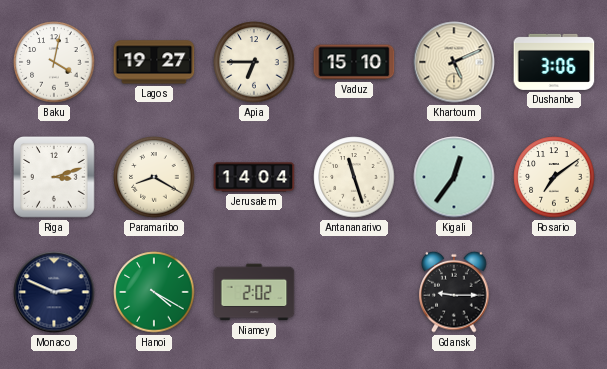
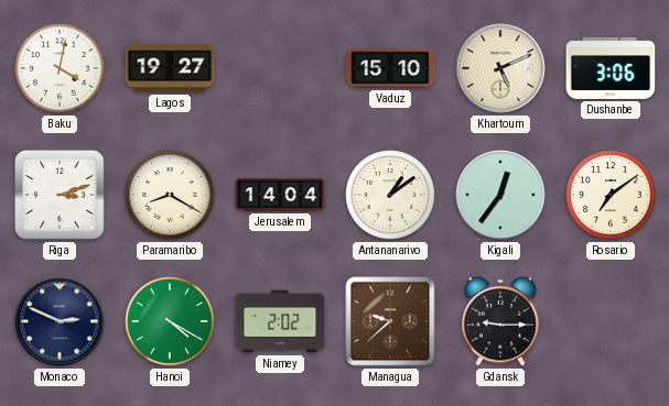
Apia: 6:45 -> none
Antananarivo: 11:27 -> 1:09
Managua: none -> 9:38
